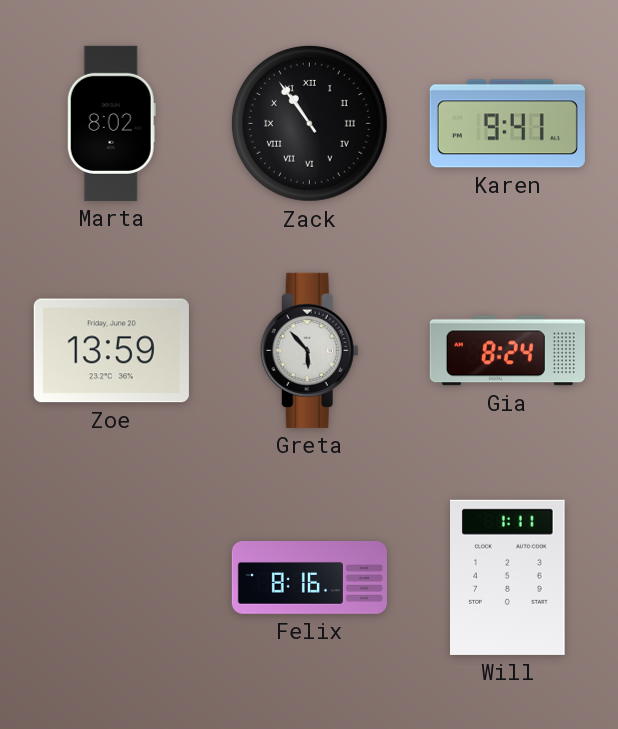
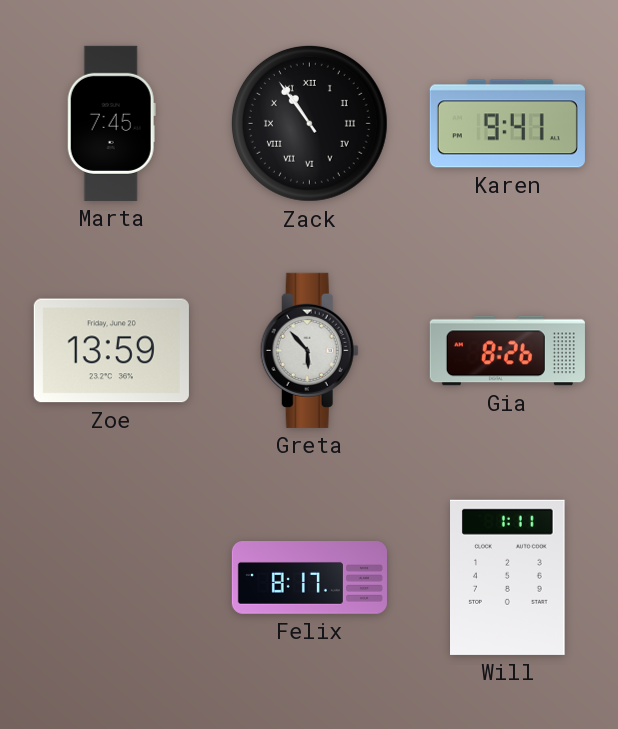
Marta: 8:02 -> 7:45
Gia: 8:24 -> 8:26
Felix: 8:16 -> 8:17
